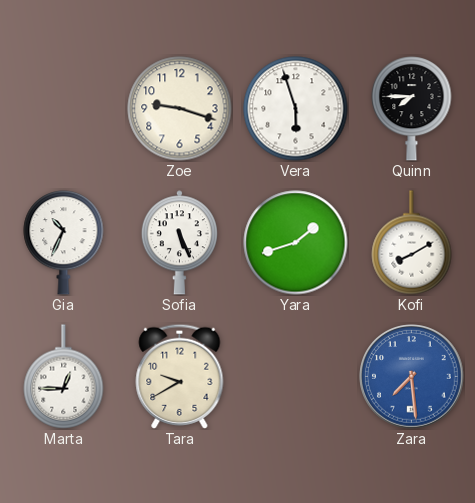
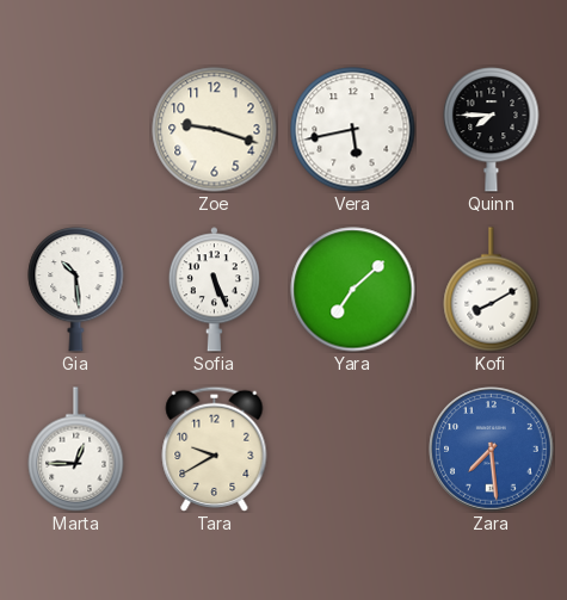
Vera: 5:57 -> 5:43
Gia: 10:34 -> 10:29
Yara: 1:42 -> 7:08
